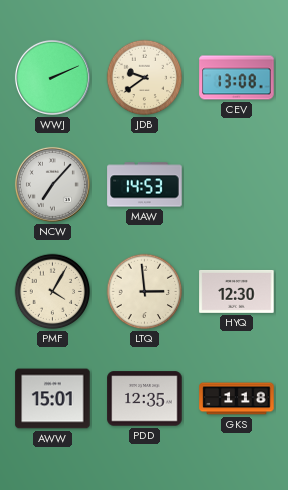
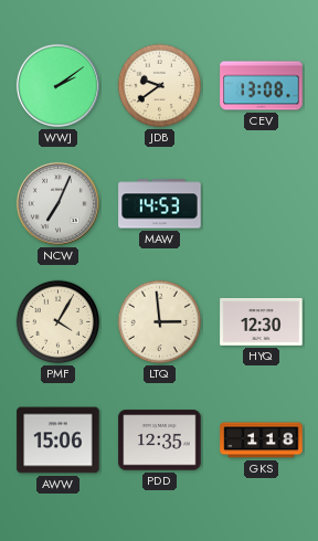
WWJ: 2:11 -> 2:09
NCW: 7:07 -> 7:04
AWW: 15:01 -> 15:06
